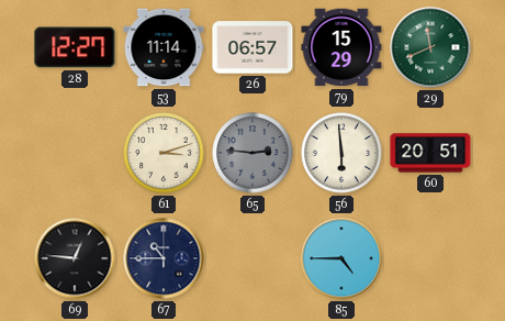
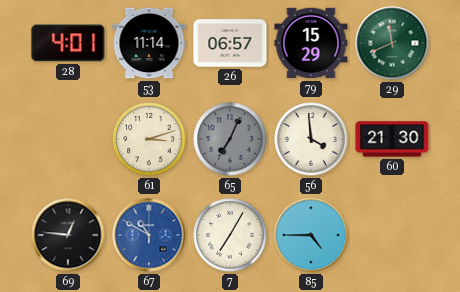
28: 12:27 -> 4:01
65: 2:46 -> 7:04
56: 5:59 -> 3:59
60: 20:51 -> 21:30
67: 10:45 -> 10:50
67 dial: navy -> blue
7: none -> 7:05
